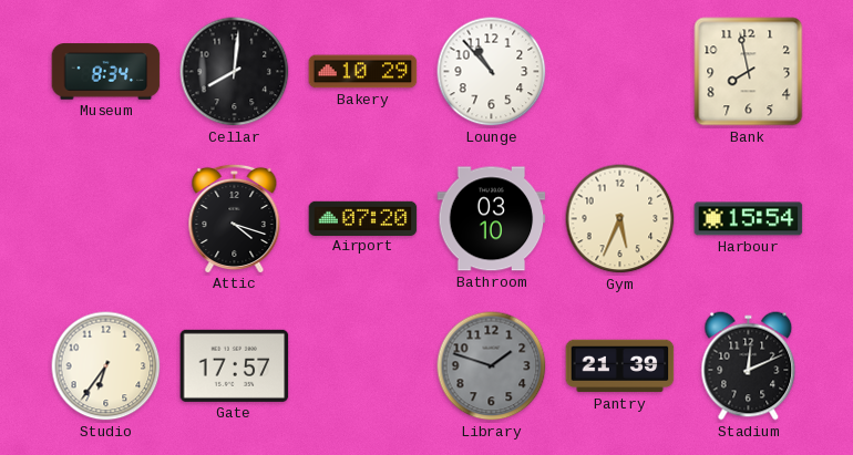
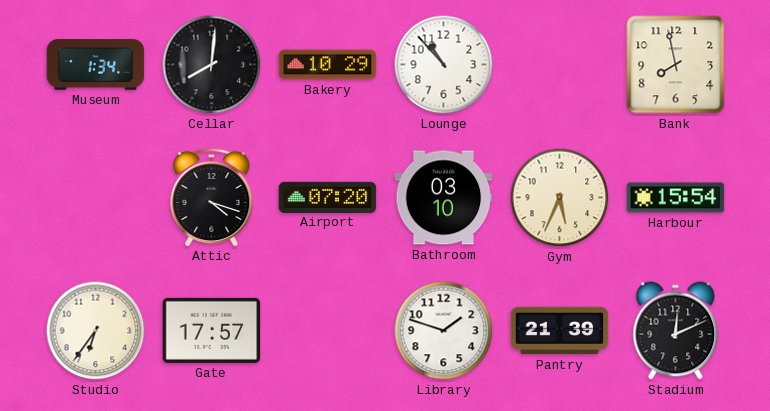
Museum: 8:34 -> 1:34
Library dial: grey -> white
